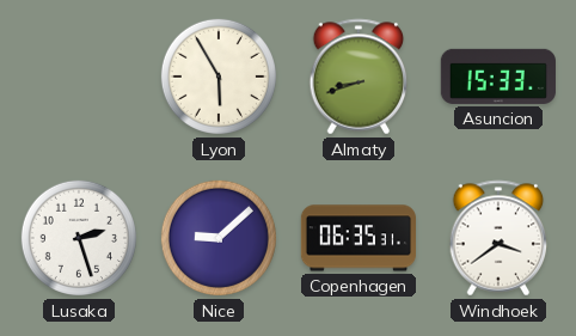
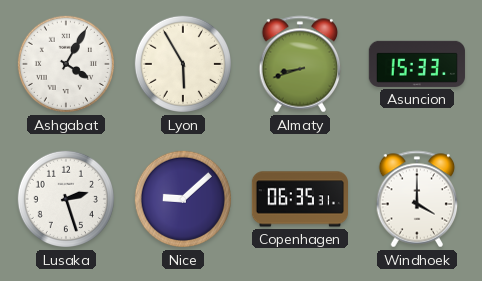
Ashgabat: none -> 4:05
Windhoek: 3:39 -> 4:00
